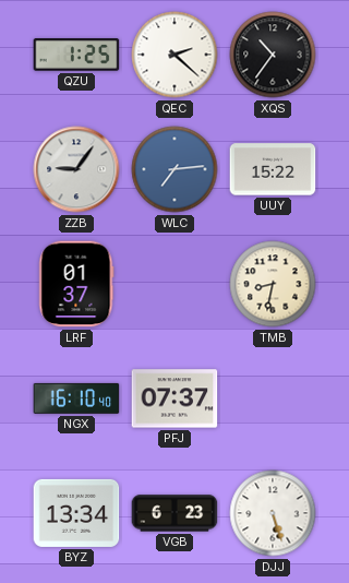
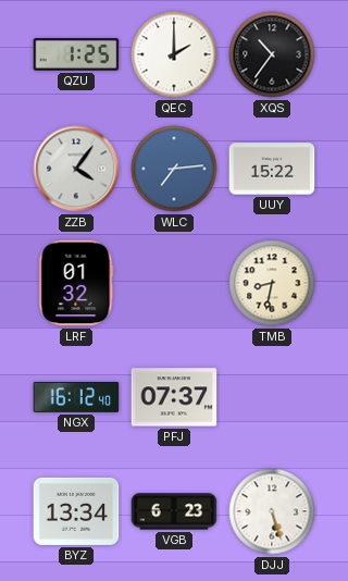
QEC: 2:22 -> 2:00
ZZB: 9:06 -> 4:06
LRF: 01:37 -> 01:32
NGX: 16:10 -> 16:12
